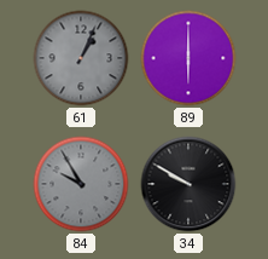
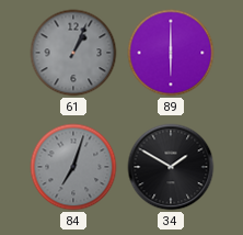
84: 9:55 -> 7:03
34: 9:50 -> 1:50
